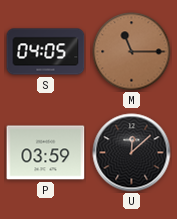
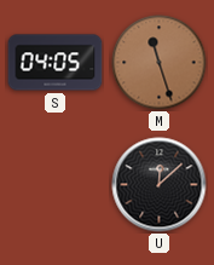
M: 11:15 -> 11:27
P: 03:59 -> none
